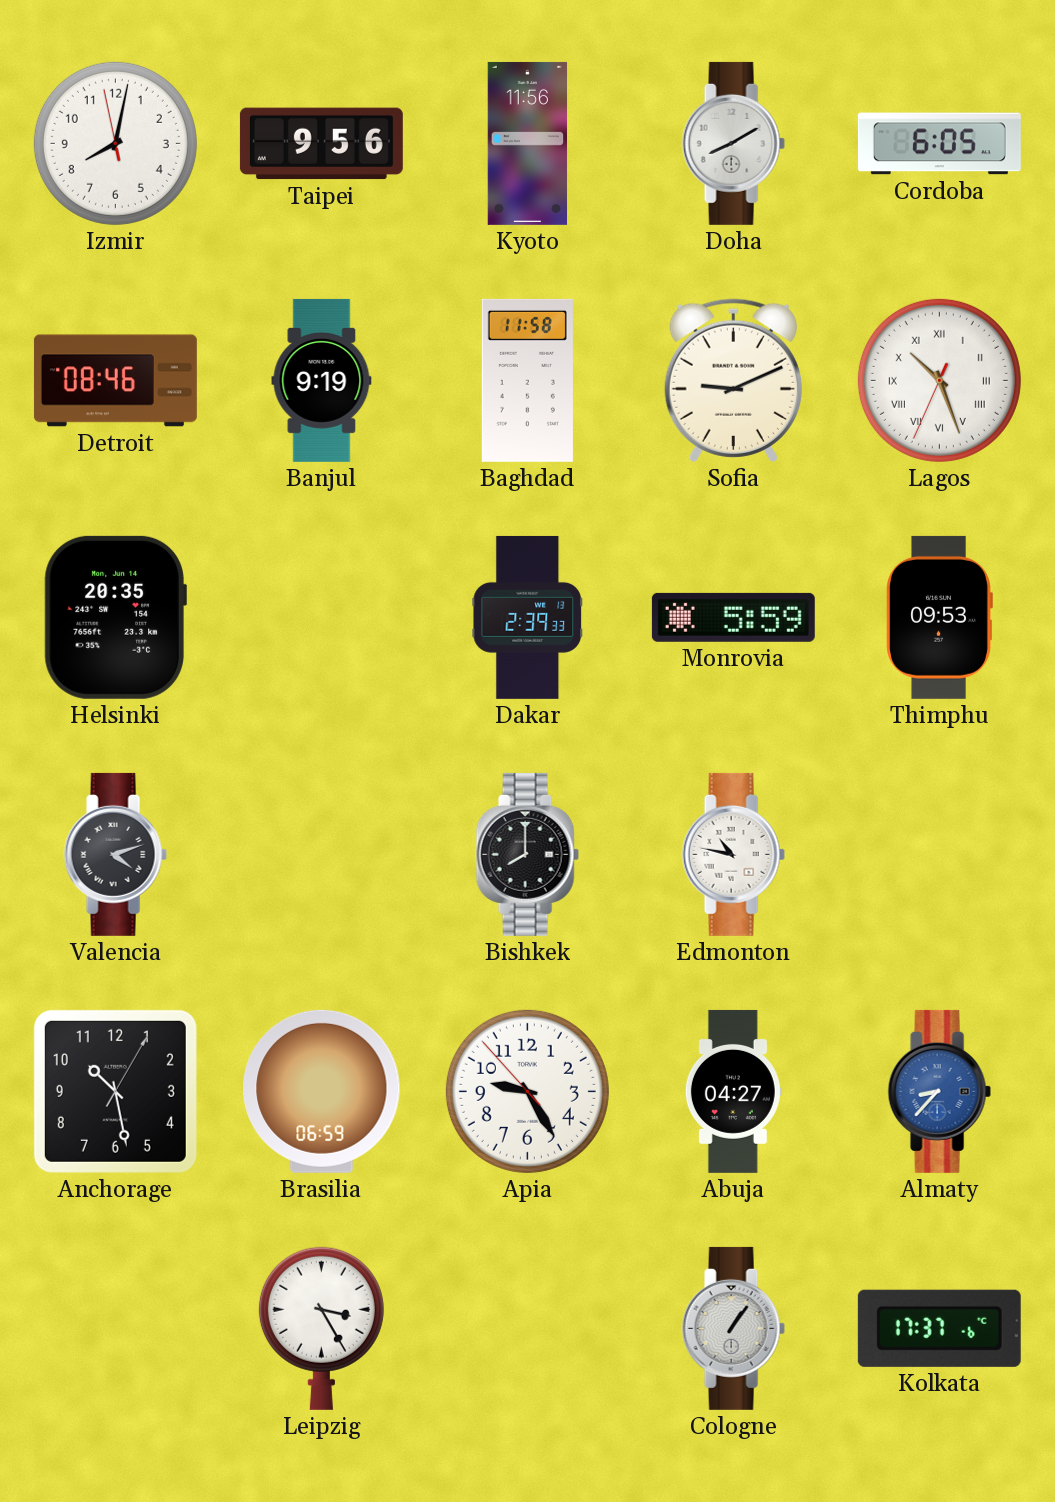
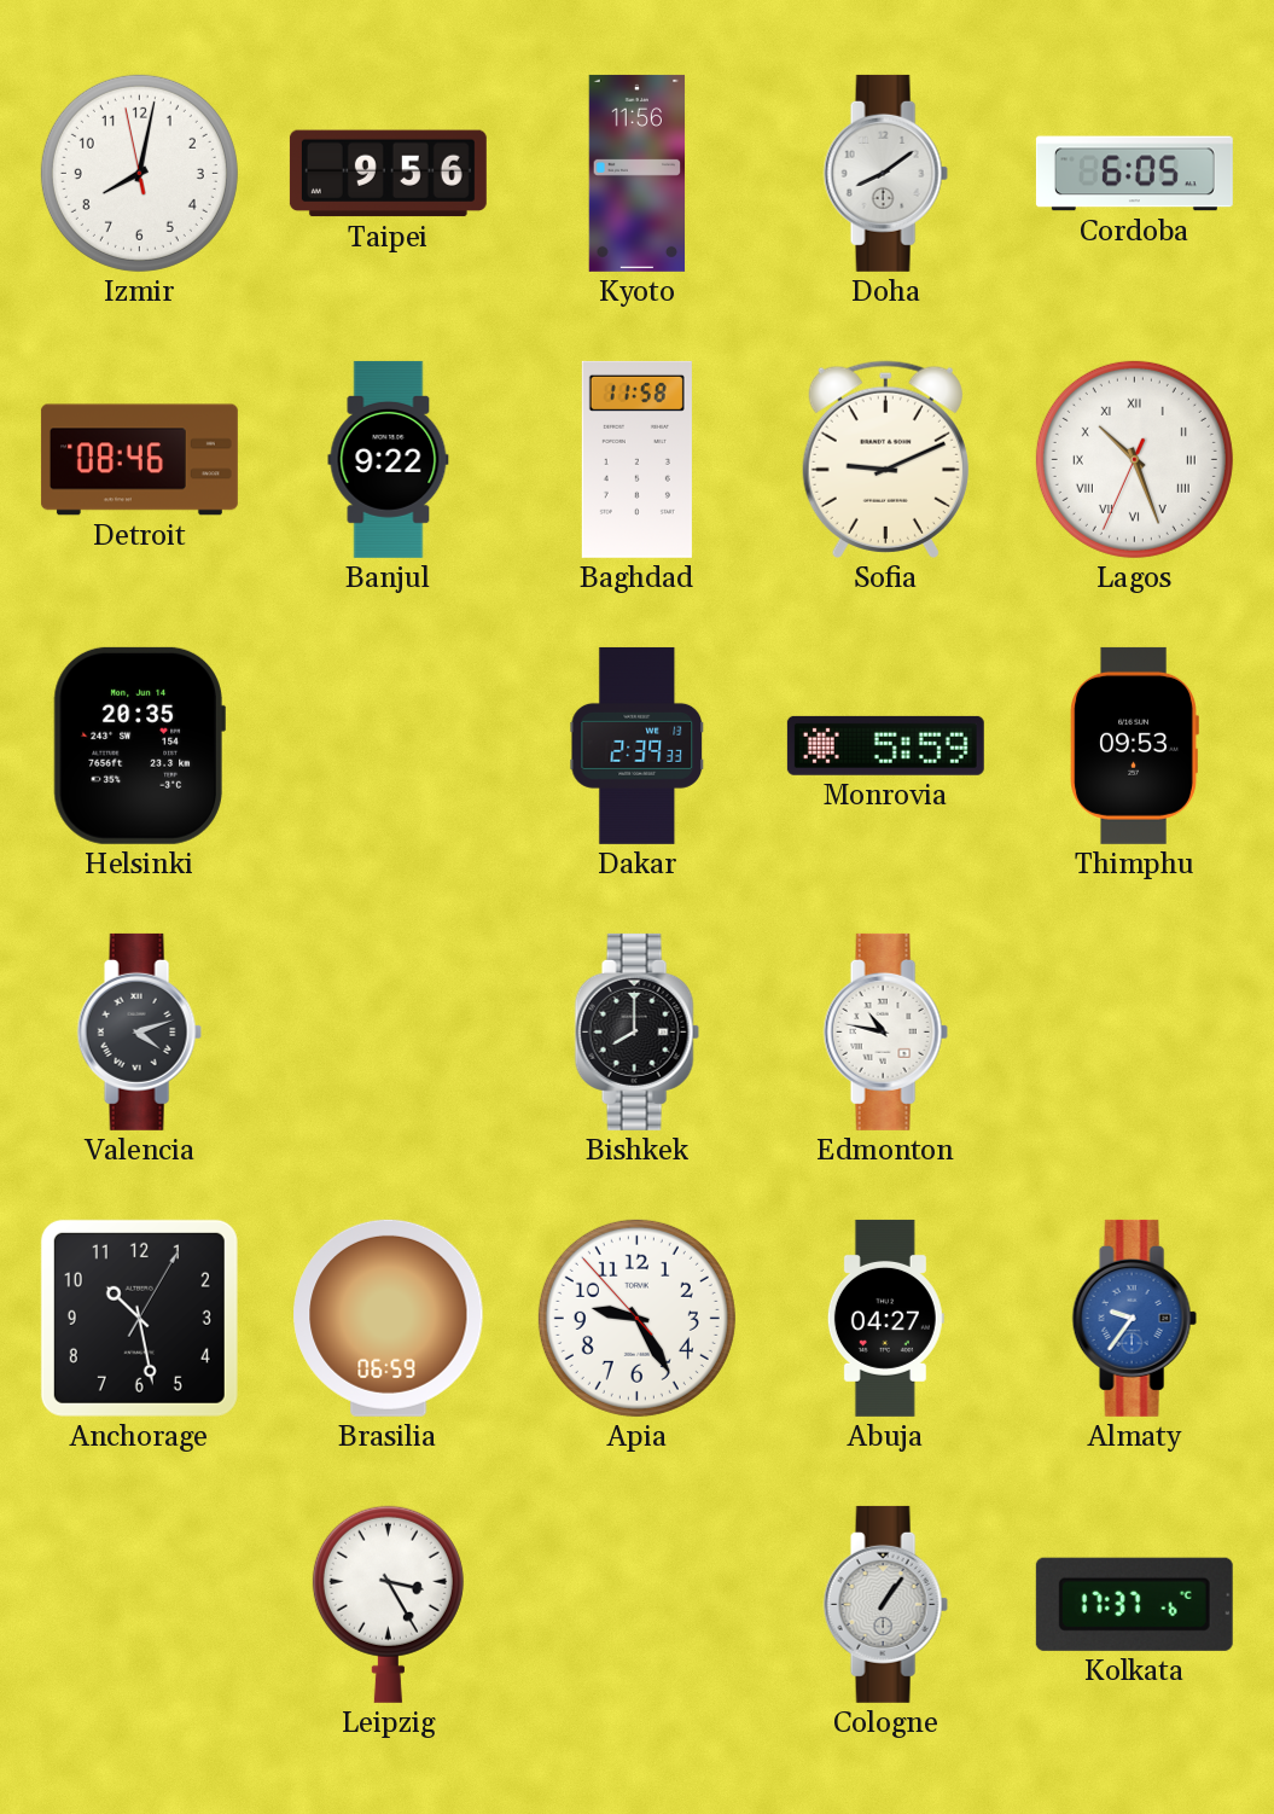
Doha: 8:10 -> 8:09
Banjul: 9:19 -> 9:22
Almaty: 8:37 -> 9:36
